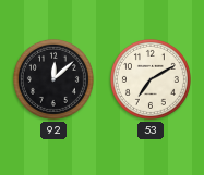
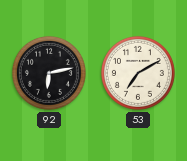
92: 12:08 -> 6:13
